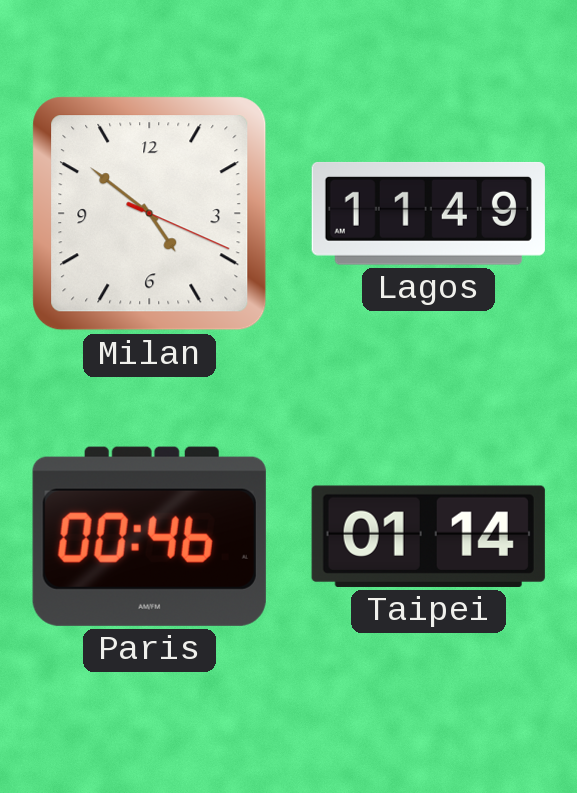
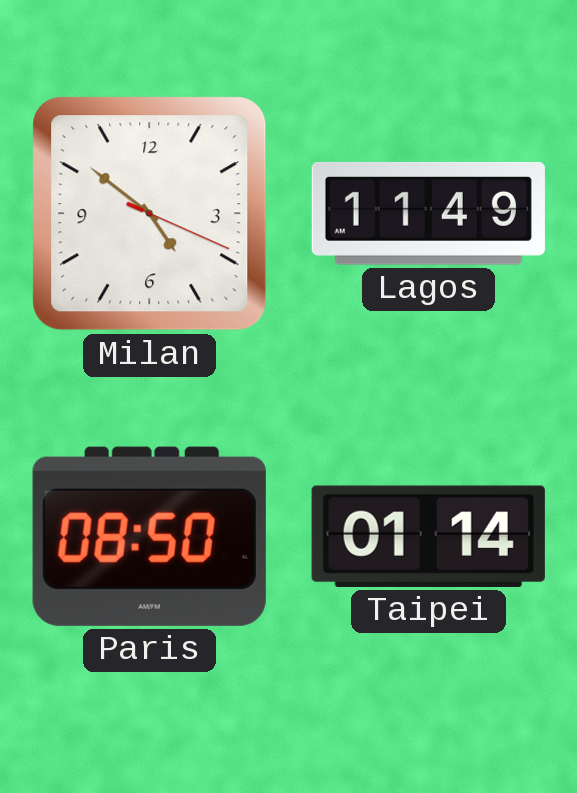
Paris: 00:46 -> 08:50
